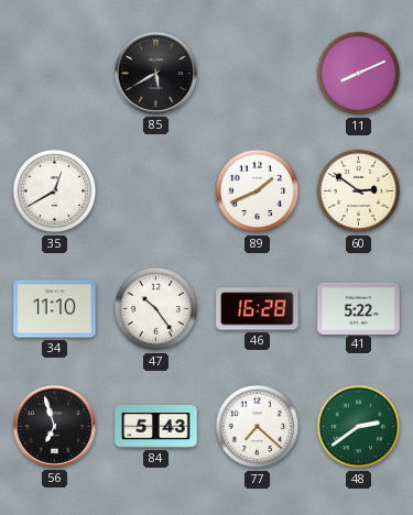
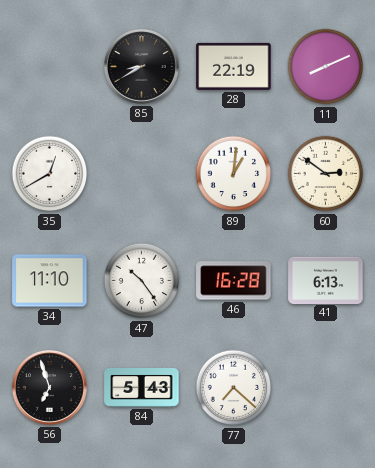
85: 5:40 -> 8:40
28: none -> 22:19
89: 1:41 -> 1:01
41: 5:22 -> 6:13
48: 2:39 -> none
